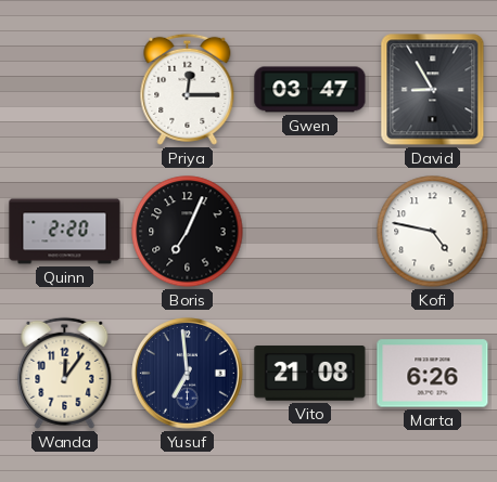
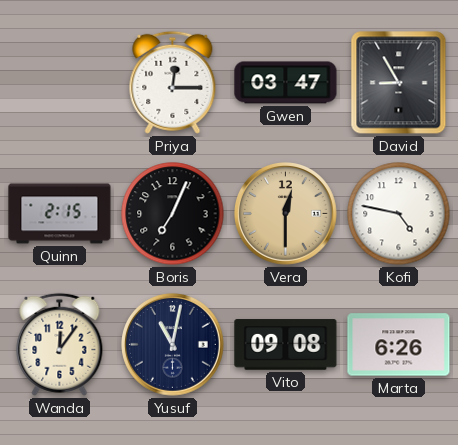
Quinn: 2:20 -> 2:15
Vera: none -> 12:30
Yusuf: 6:59 -> 11:02
Vito: 21:08 -> 09:08
